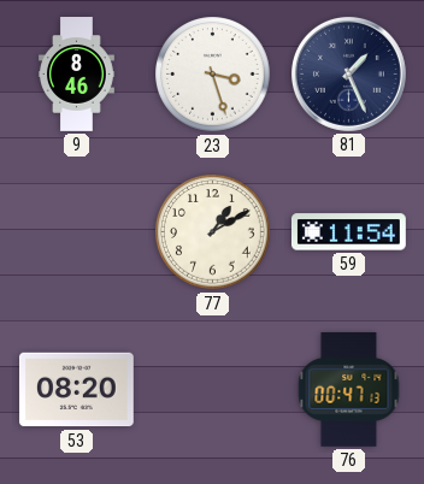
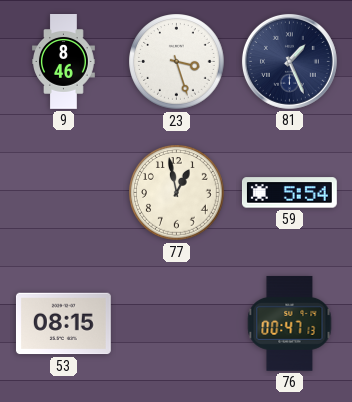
77: 1:10 -> 12:58
59: 11:54 -> 5:54
53: 08:20 -> 08:15
